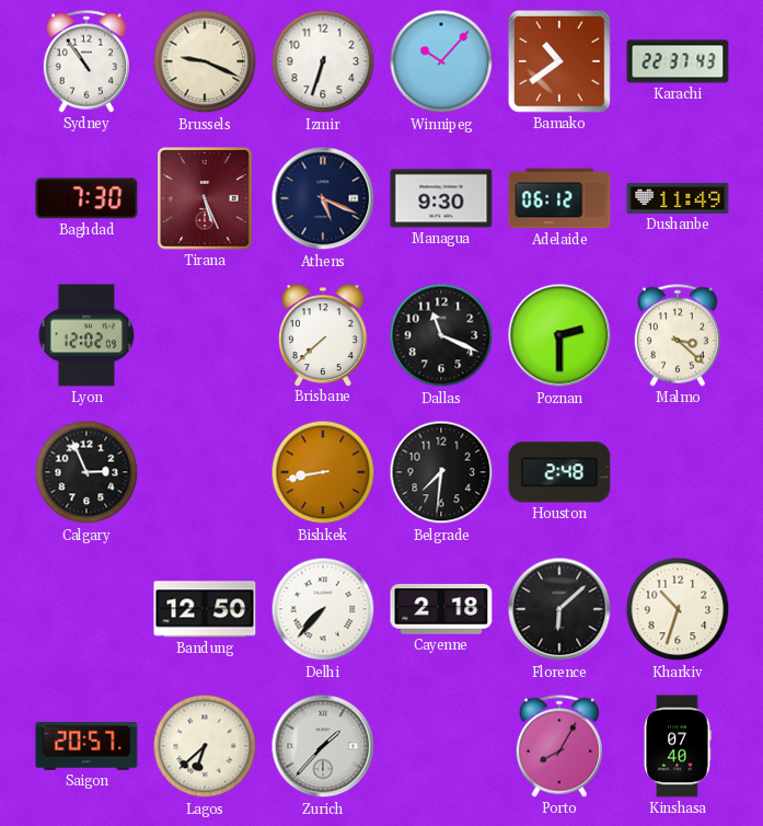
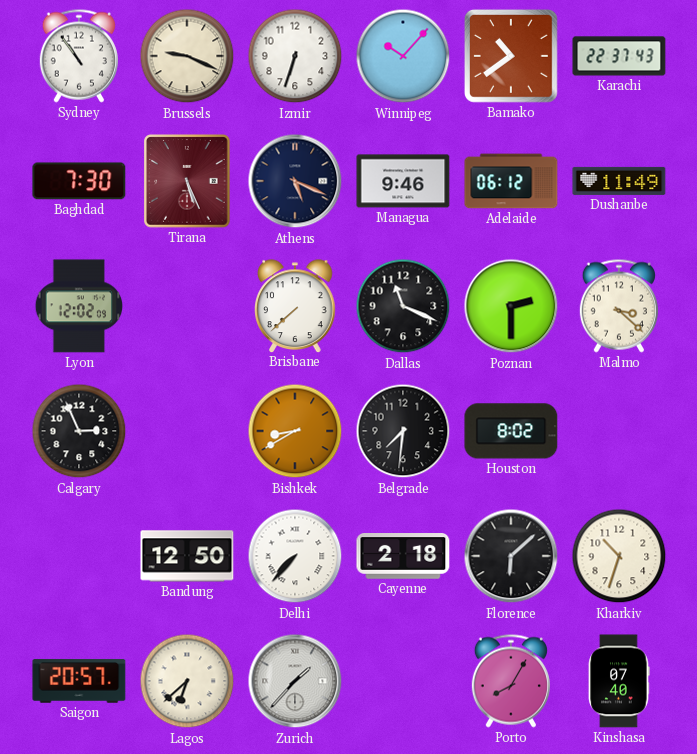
Managua: 9:30 -> 9:46
Bishkek: 8:43 -> 8:40
Houston: 2:48 -> 8:02
